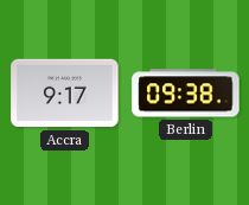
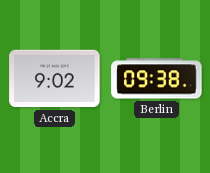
Accra: 9:17 -> 9:02
